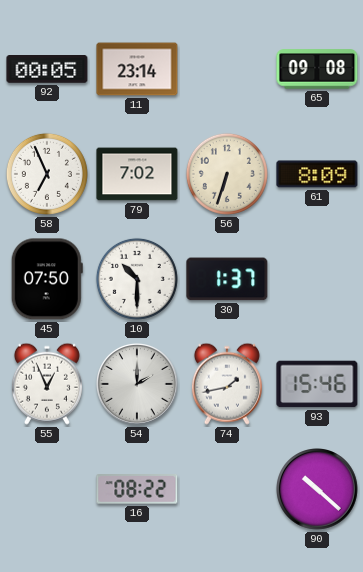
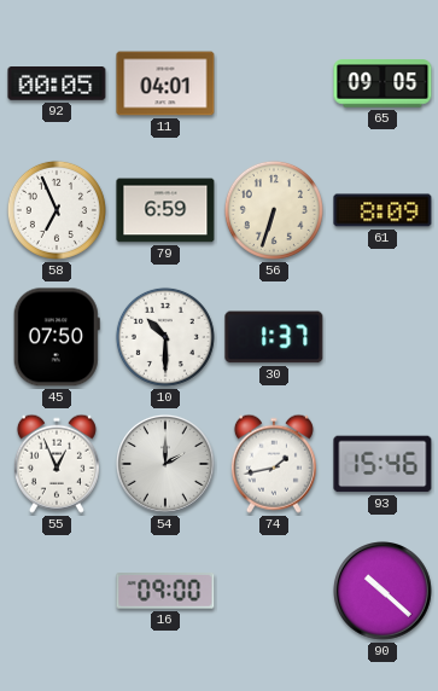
11: 23:14 -> 04:01
65: 09:08 -> 09:05
79: 7:02 -> 6:59
16: 08:22 -> 09:00
